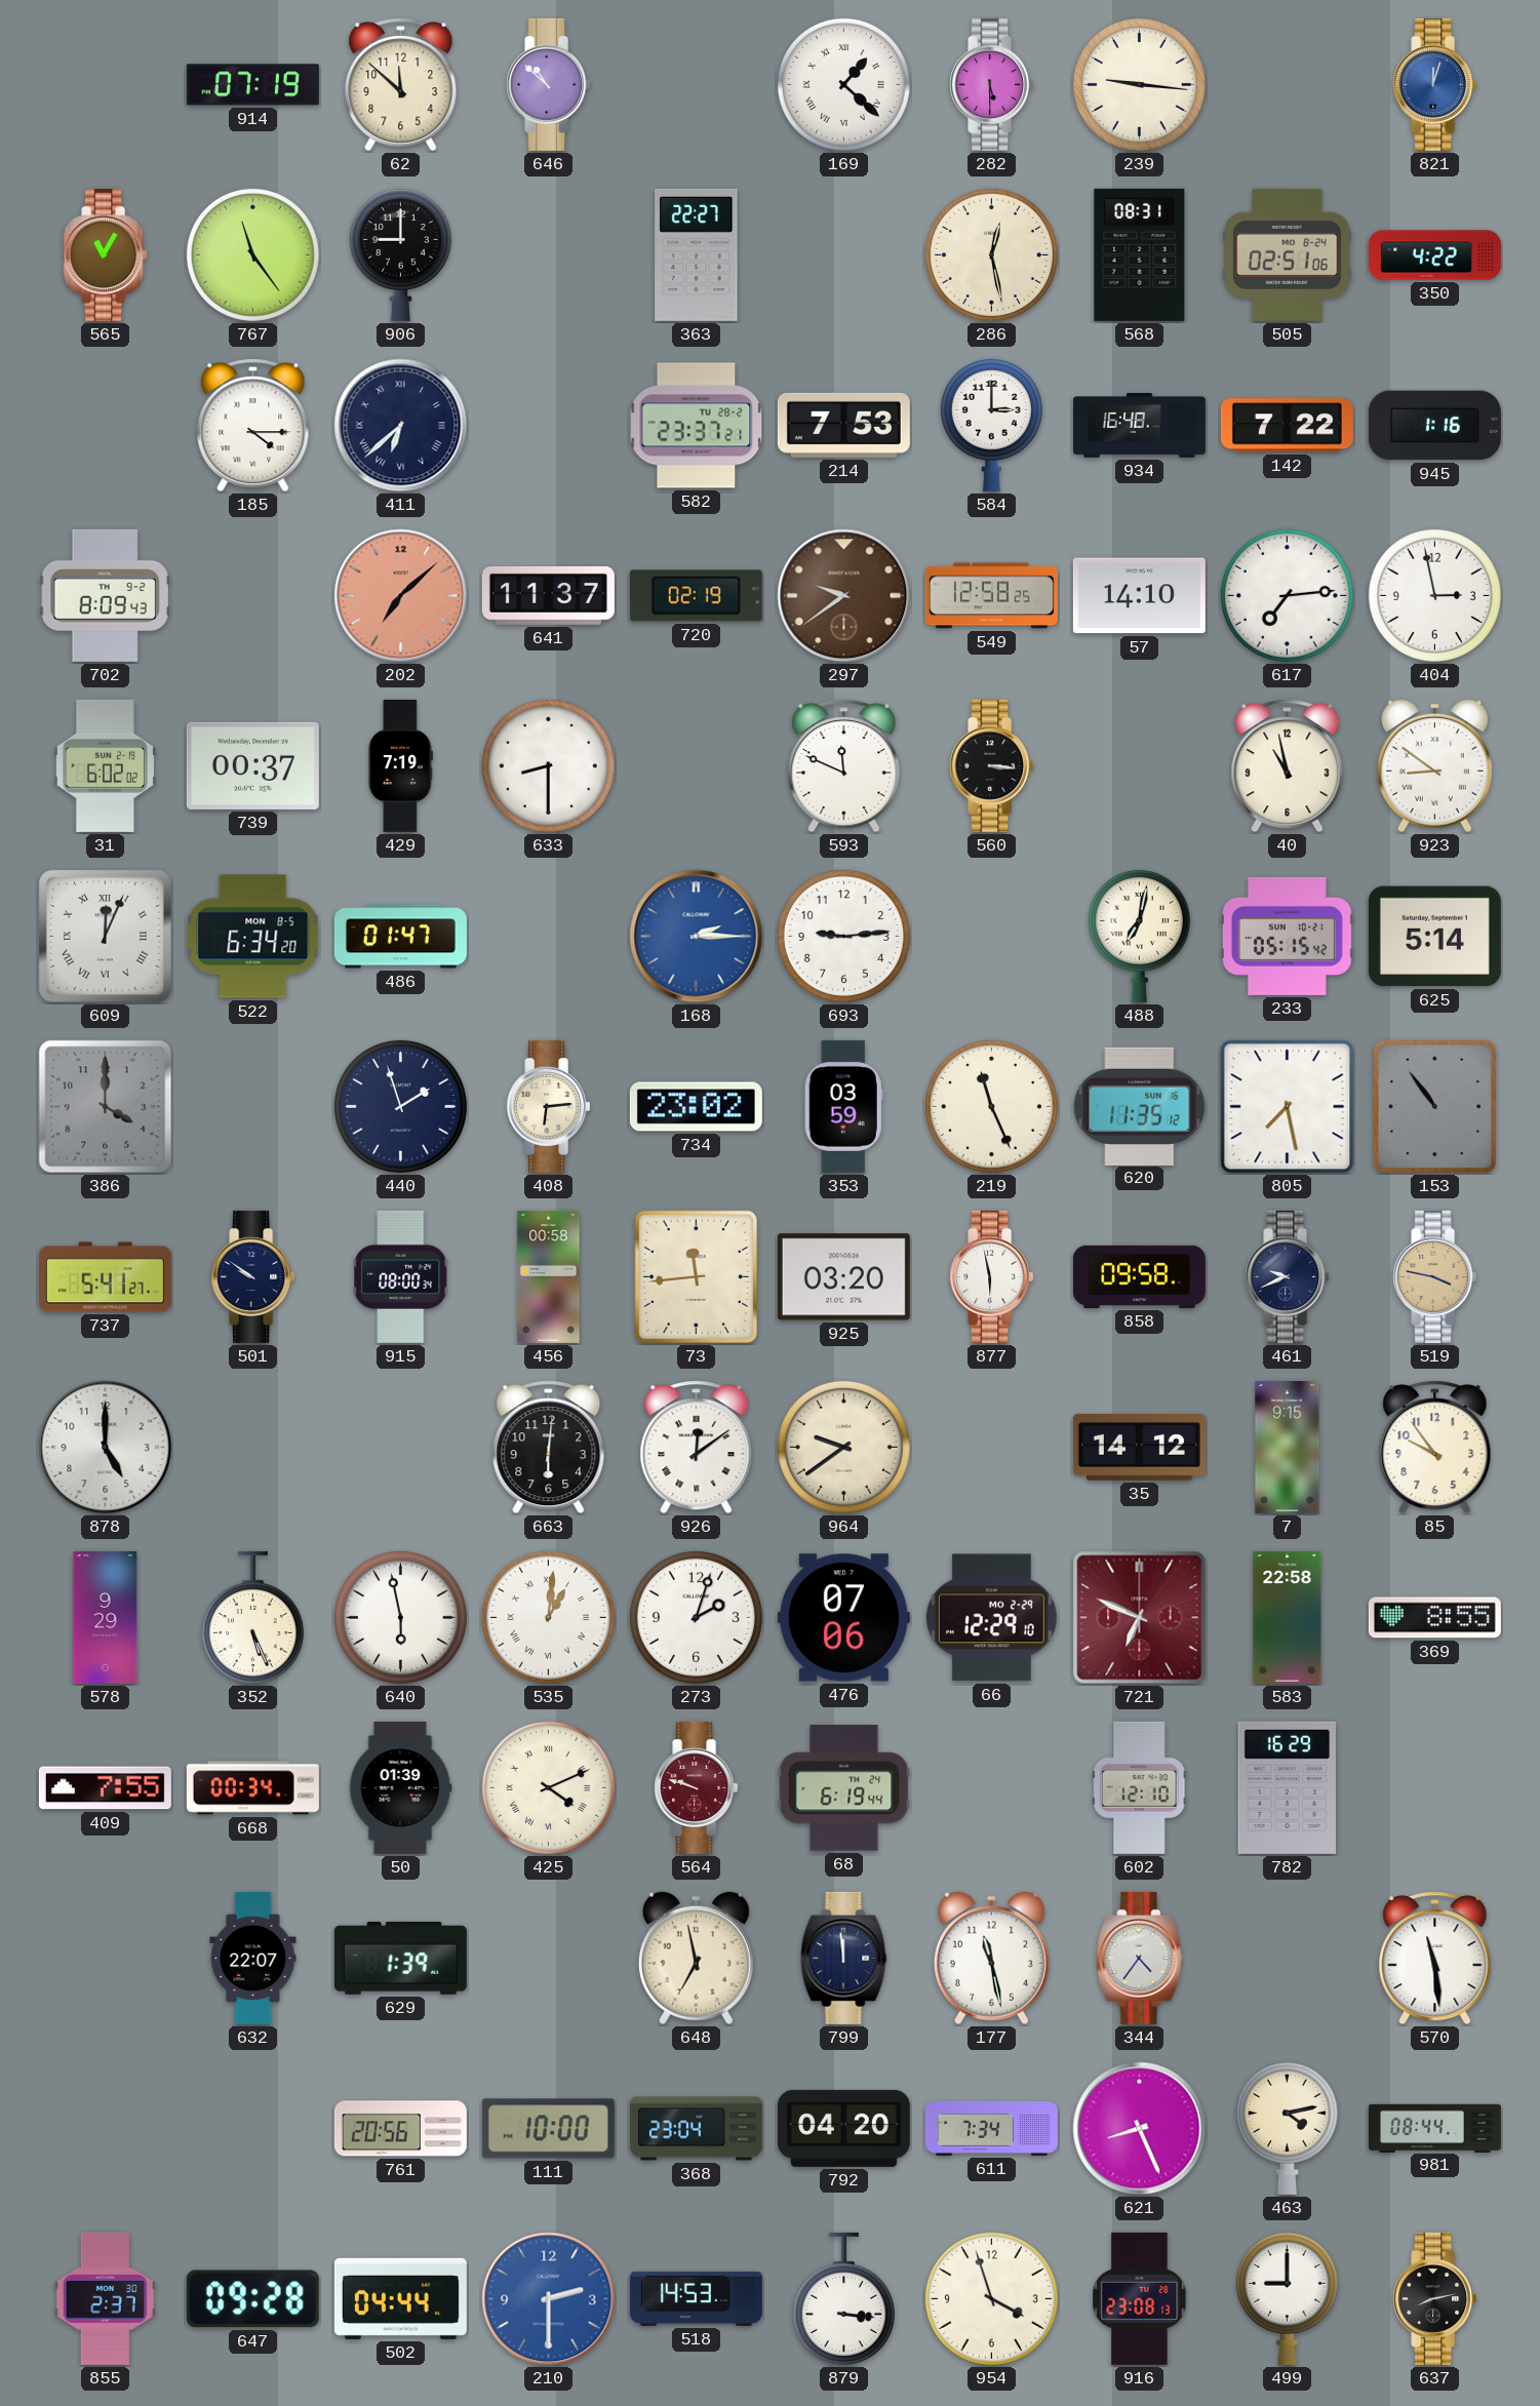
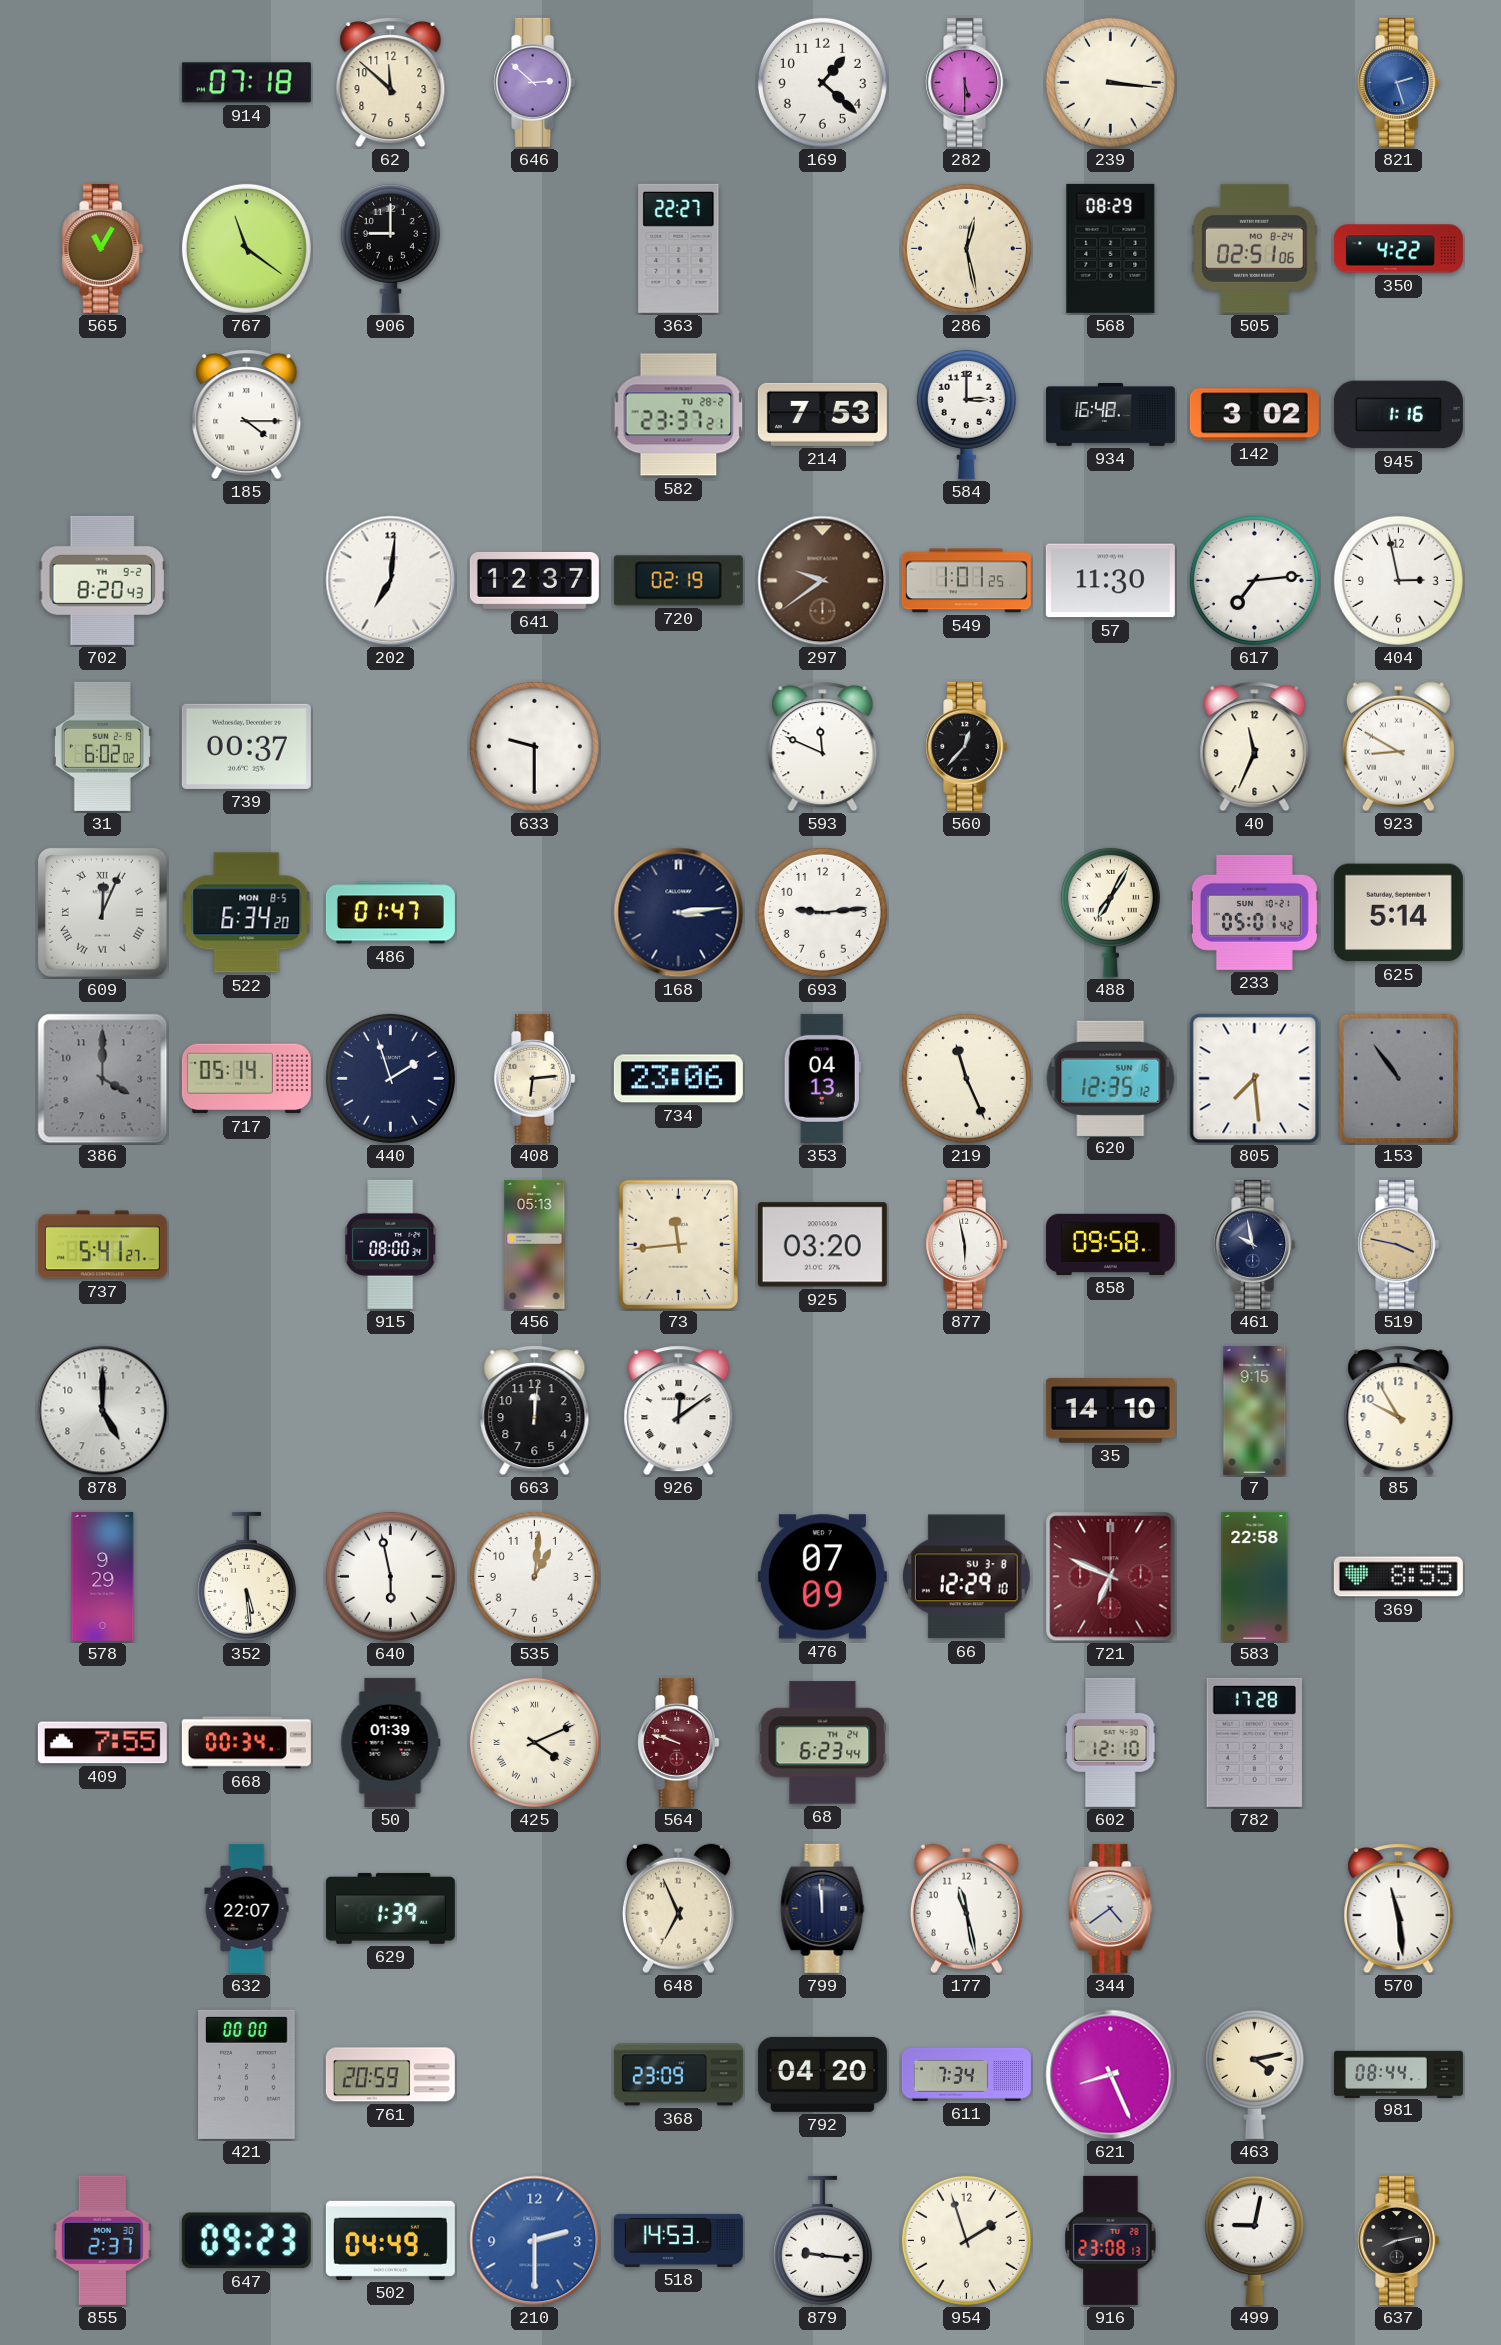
914: 07:19 -> 07:18
646: 10:52 -> 2:52
169 numerals: Roman -> Arabic
239: 9:16 -> 3:16
821: 12:03 -> 2:27
767: 11:24 -> 11:21
568: 08:31 -> 08:29
411: 6:38 -> none
142: 7:22 -> 3:02
702: 8:09 -> 8:20
202: 7:08 -> 7:01
202 dial: salmon -> white
641: 11:37 -> 12:37
549: 12:58 -> 1:01
57: 14:10 -> 11:30
429: 7:19 -> none
633: 8:30 -> 9:30
560: 3:16 -> 12:37
40: 10:58 -> 11:34
923: 8:51 -> 8:50
168: 2:15 -> 3:14
168 dial: blue -> navy
488: 7:02 -> 7:05
233: 05:15 -> 05:01
717: none -> 05:14
734: 23:02 -> 23:06
353: 03:59 -> 04:13
620: 11:35 -> 12:35
805: 7:28 -> 7:29
501: 9:51 -> none
456: 00:58 -> 05:13
461: 9:41 -> 9:58
663: 6:01 -> 12:01
964: 9:39 -> none
35: 14:12 -> 14:10
85: 9:54 -> 9:55
352: 5:26 -> 5:29
535 numerals: Roman -> Arabic
273: 2:03 -> none
476: 07:06 -> 07:09
66 date: MO 2-29 -> SU 3-8
68: 6:19 -> 6:23
782: 16:29 -> 17:28
648: 6:58 -> 6:56
344: 4:36 -> 4:39
421: none -> 00:00
761: 20:56 -> 20:59
111: 10:00 -> none
368: 23:04 -> 23:09
647: 09:28 -> 09:23
502: 04:44 -> 04:49
879: 3:16 -> 9:16
954: 3:57 -> 1:57
499: 9:00 -> 9:02
